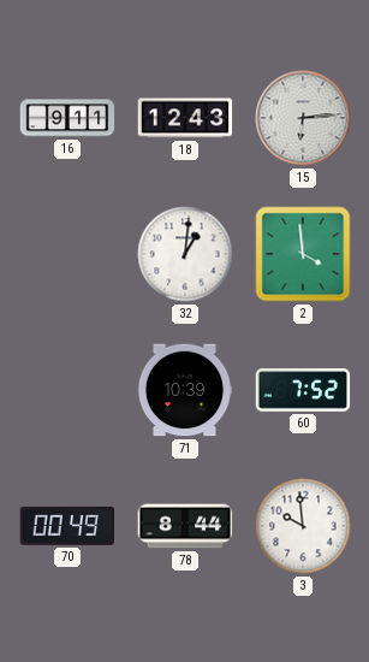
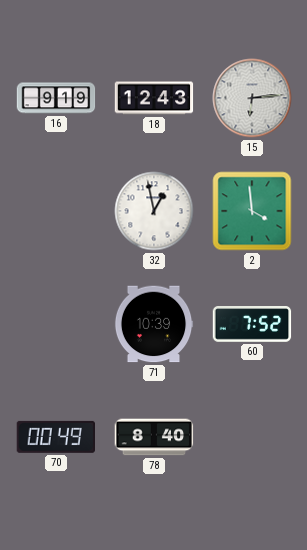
16: 9:11 -> 9:19
32: 1:01 -> 12:58
78: 8:44 -> 8:40
3: 9:59 -> none
